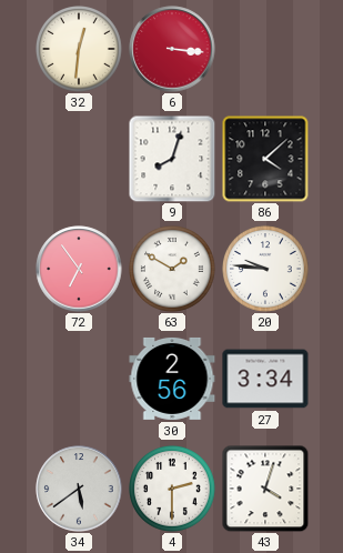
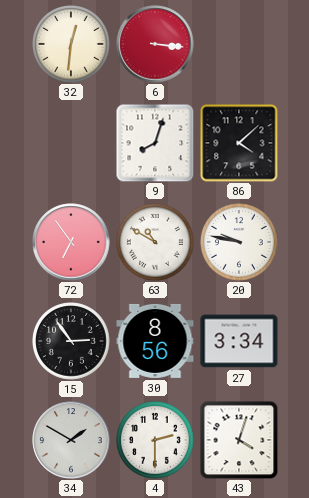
63: 1:50 -> 10:50
20: 9:46 -> 9:47
15: none -> 2:54
30: 2:56 -> 8:56
34: 5:39 -> 1:50
